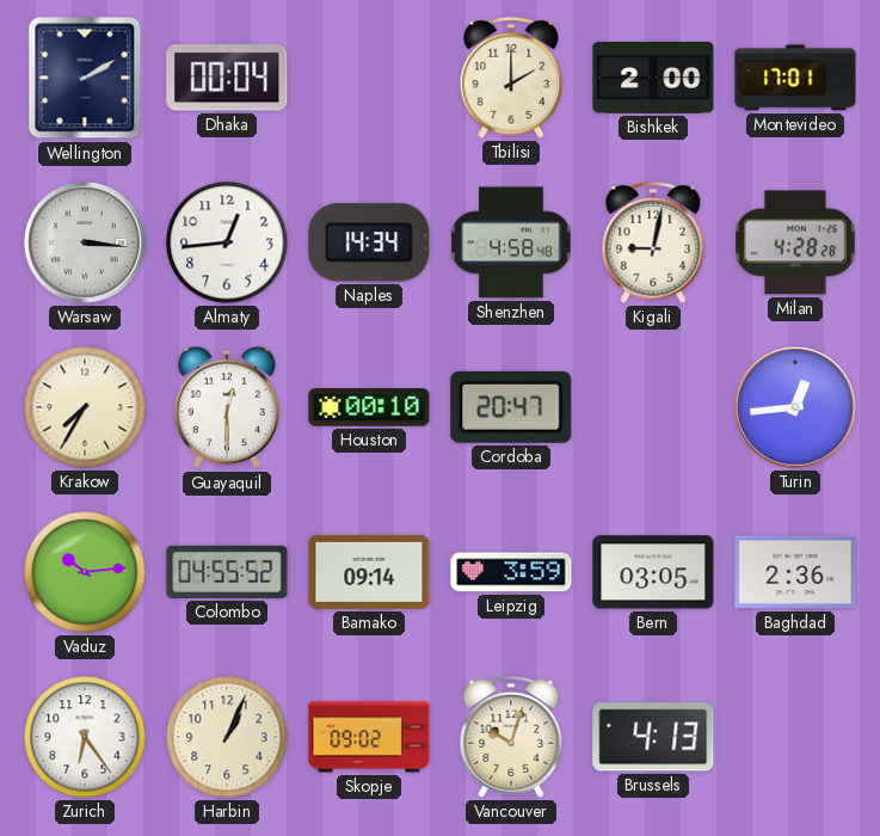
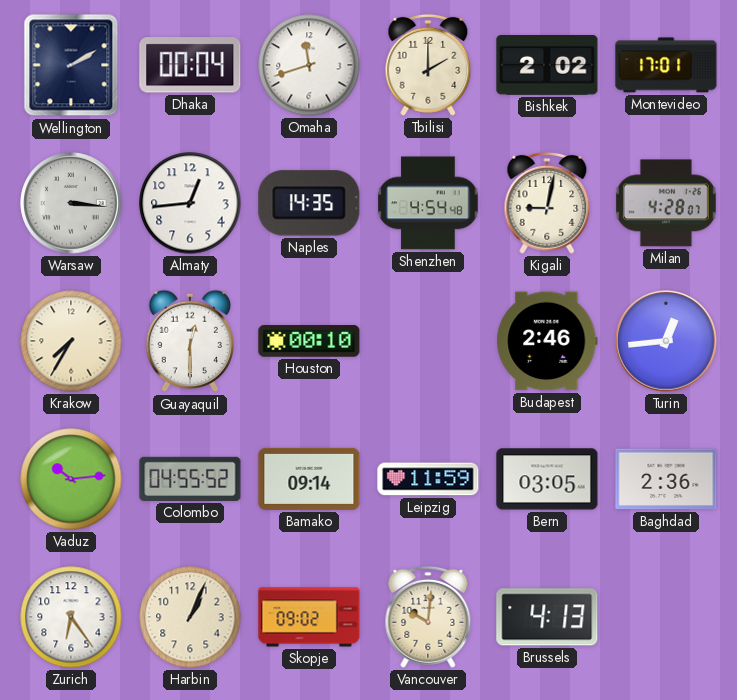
Omaha: none -> 11:42
Bishkek: 2:00 -> 2:02
Naples: 14:34 -> 14:35
Shenzhen: 4:58 -> 4:54
Milan: 4:28:28 -> 4:28:07
Cordoba: 20:47 -> none
Budapest: none -> 2:46
Leipzig: 3:59 -> 11:59
Vancouver: 10:03 -> 10:01
